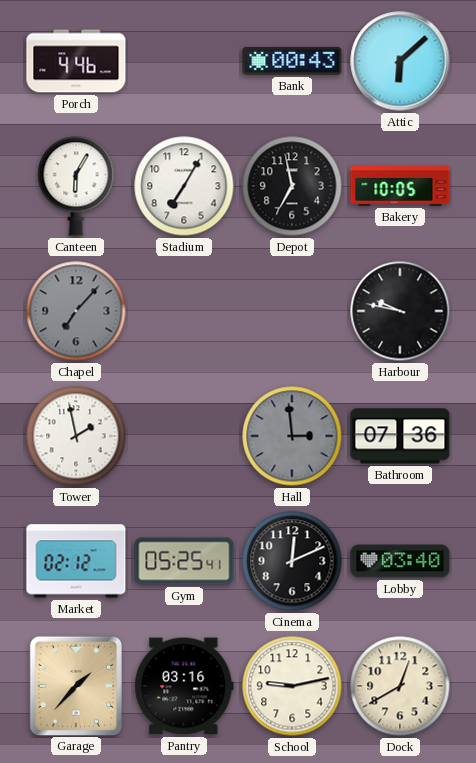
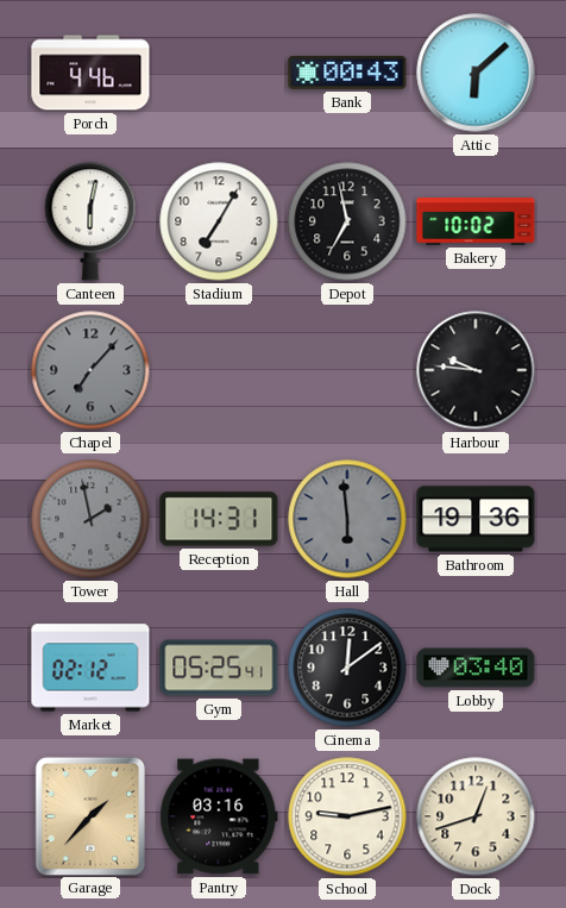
Canteen: 6:05 -> 6:02
Bakery: 10:05 -> 10:02
Harbour: 9:47 -> 9:46
Tower dial: white -> grey
Reception: none -> 14:31
Hall: 2:59 -> 5:59
Bathroom: 07:36 -> 19:36
Cinema: 12:11 -> 12:09
Dock: 12:40 -> 12:42
